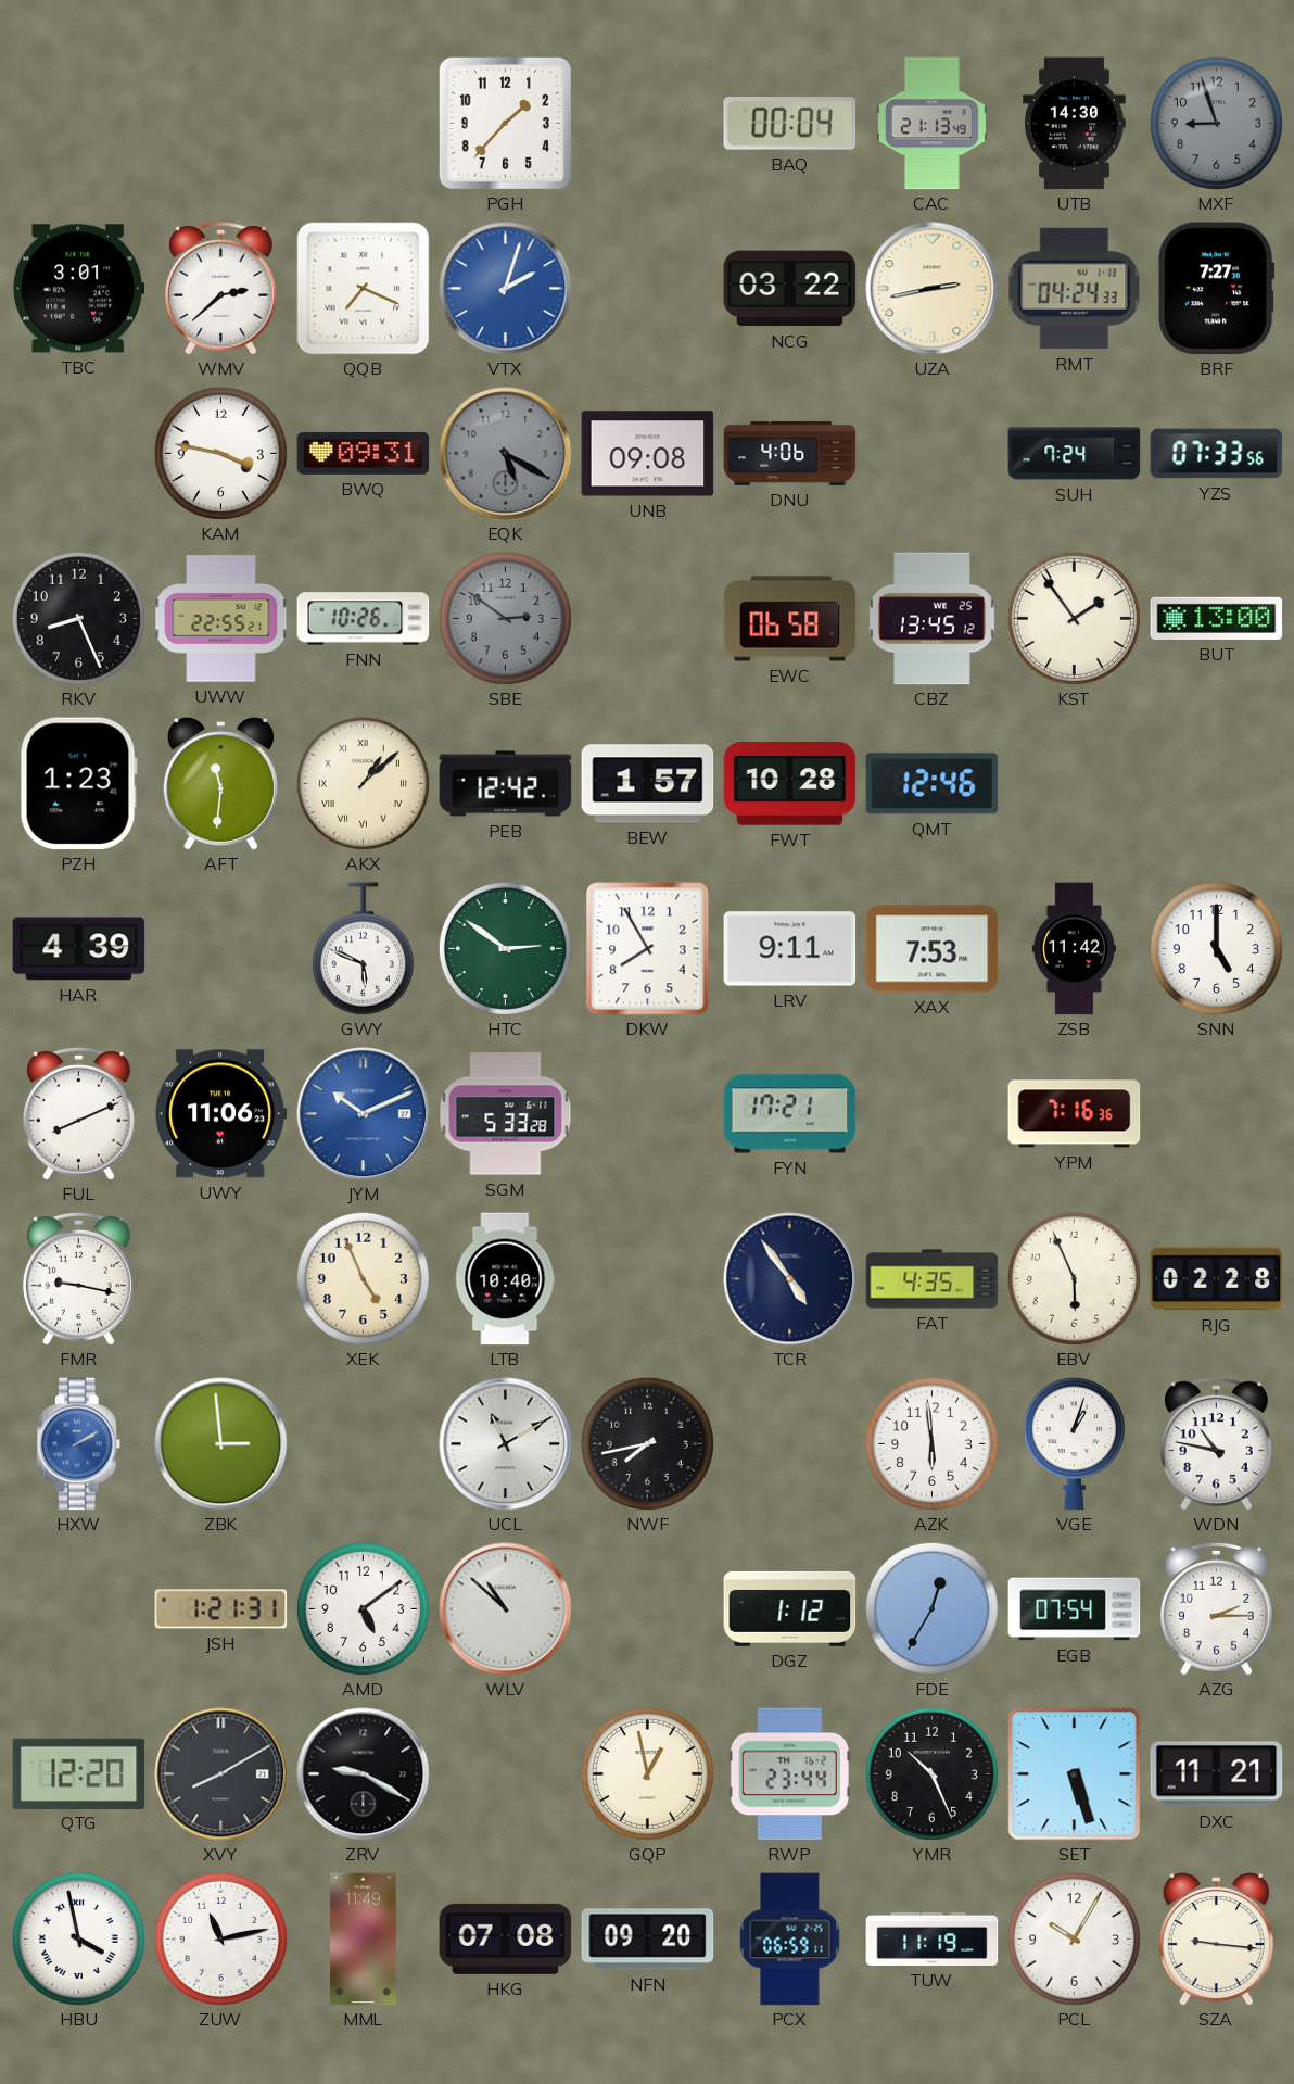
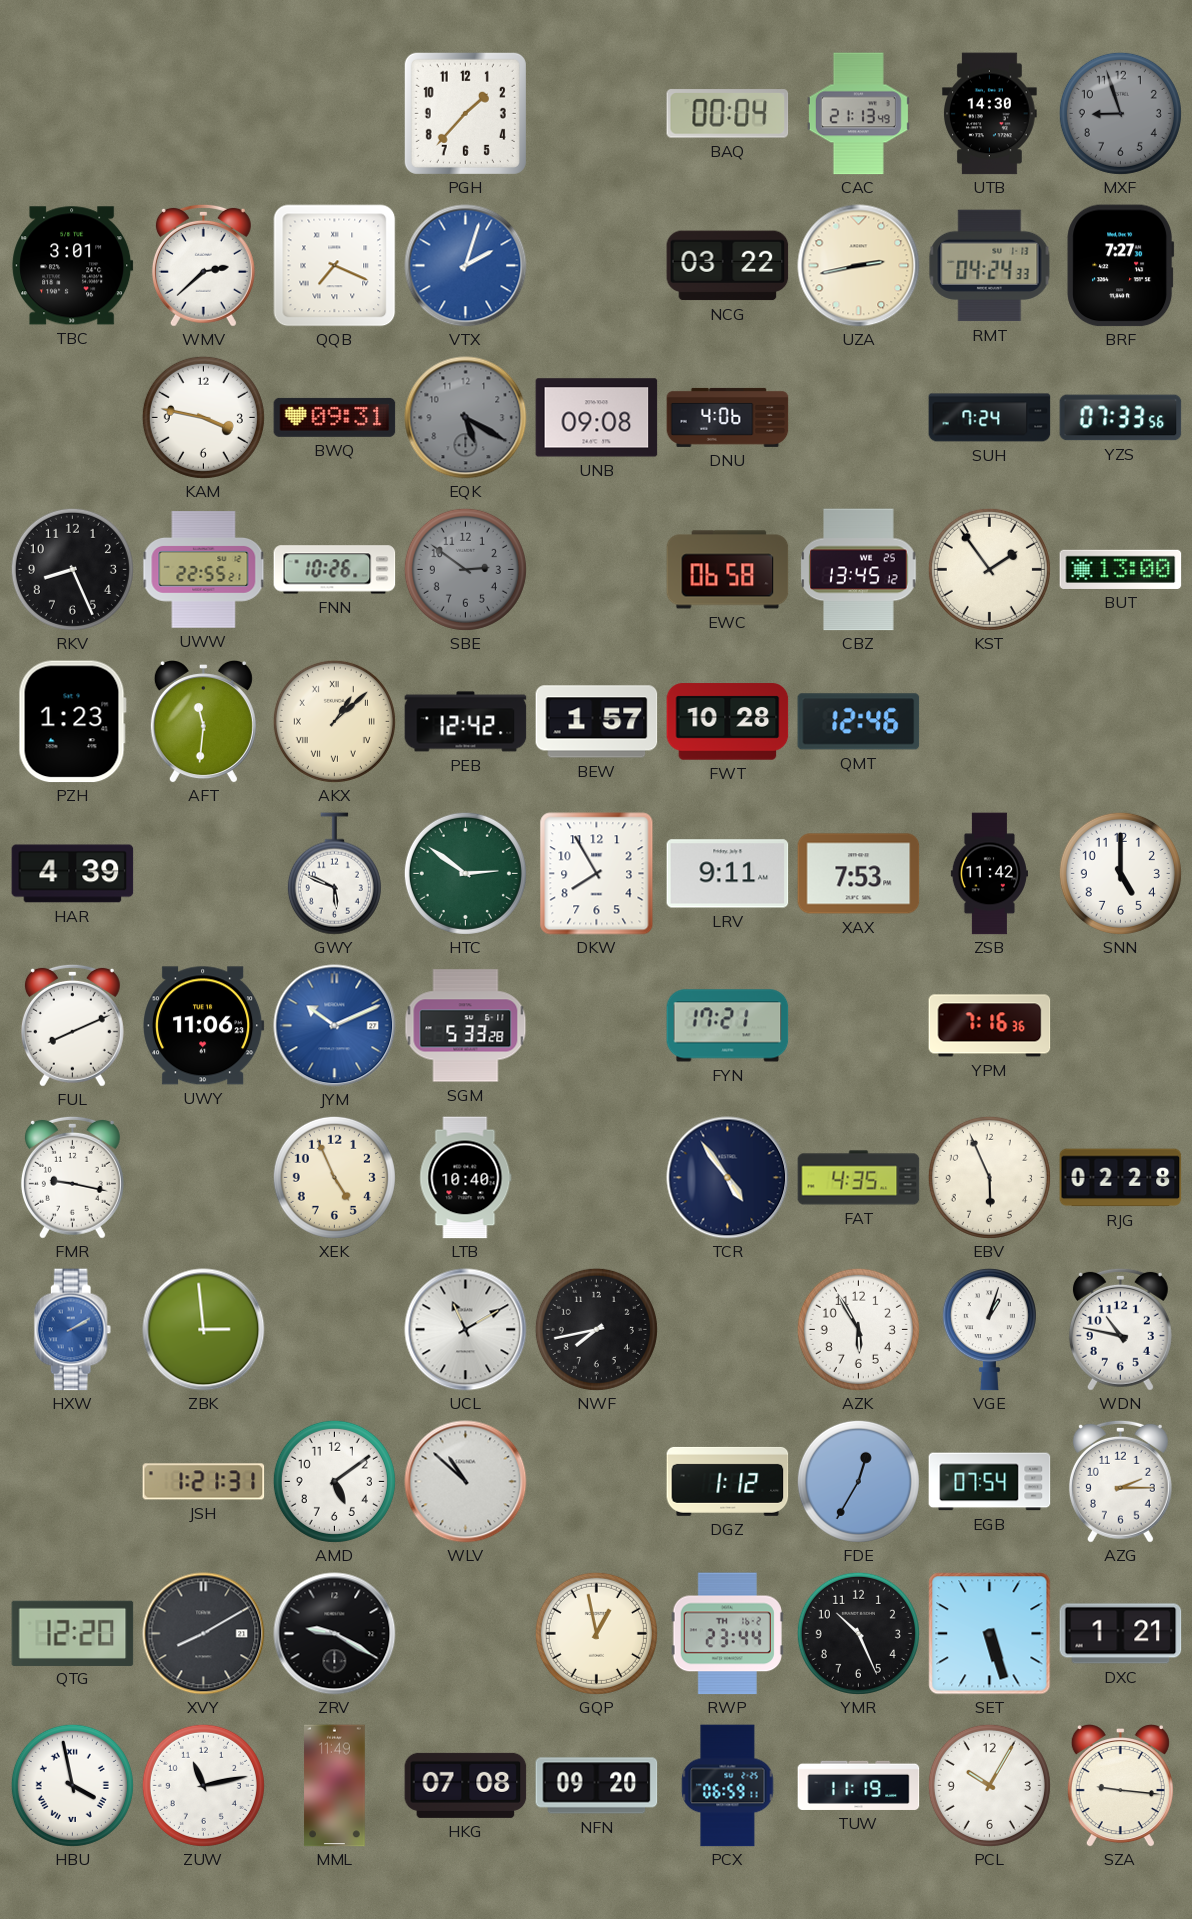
AZK: 5:59 -> 5:55
DXC: 11:21 -> 1:21
